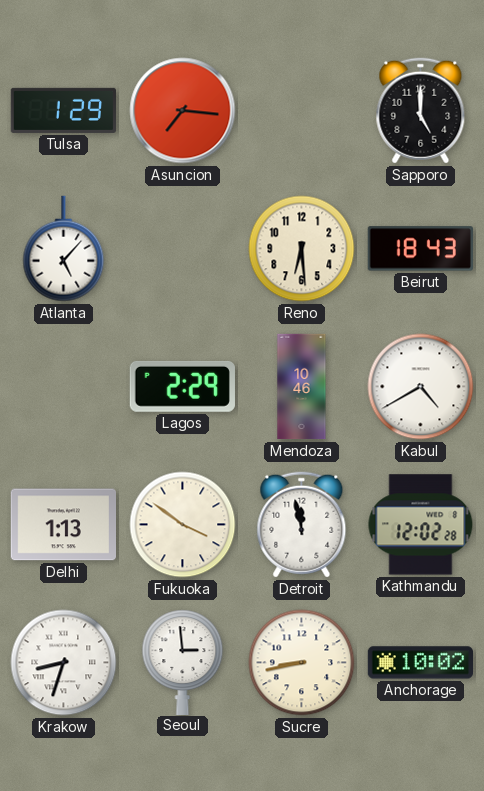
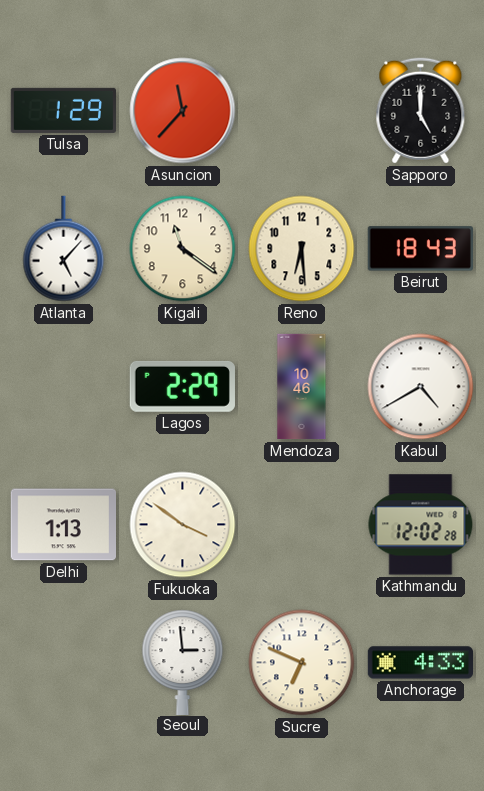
Asuncion: 7:16 -> 11:37
Kigali: none -> 11:21
Detroit: 11:58 -> none
Krakow: 8:33 -> none
Sucre: 8:43 -> 6:49
Anchorage: 10:02 -> 4:33
